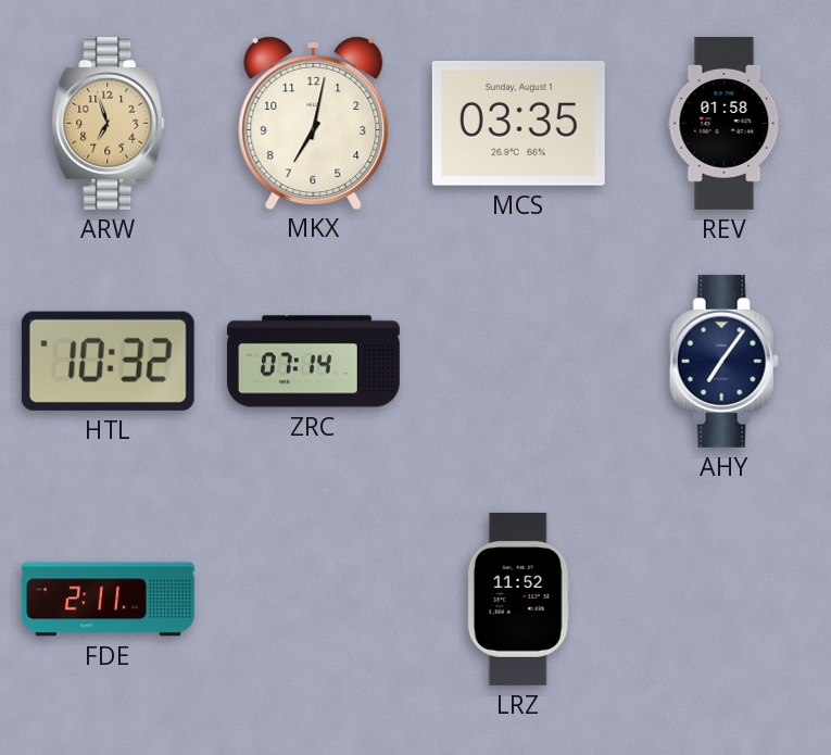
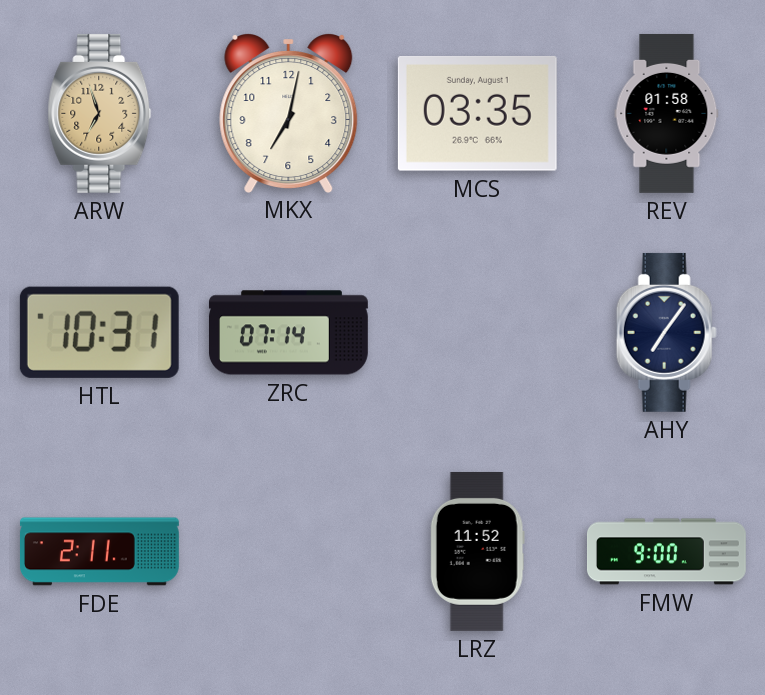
HTL: 10:32 -> 10:31
FMW: none -> 9:00
